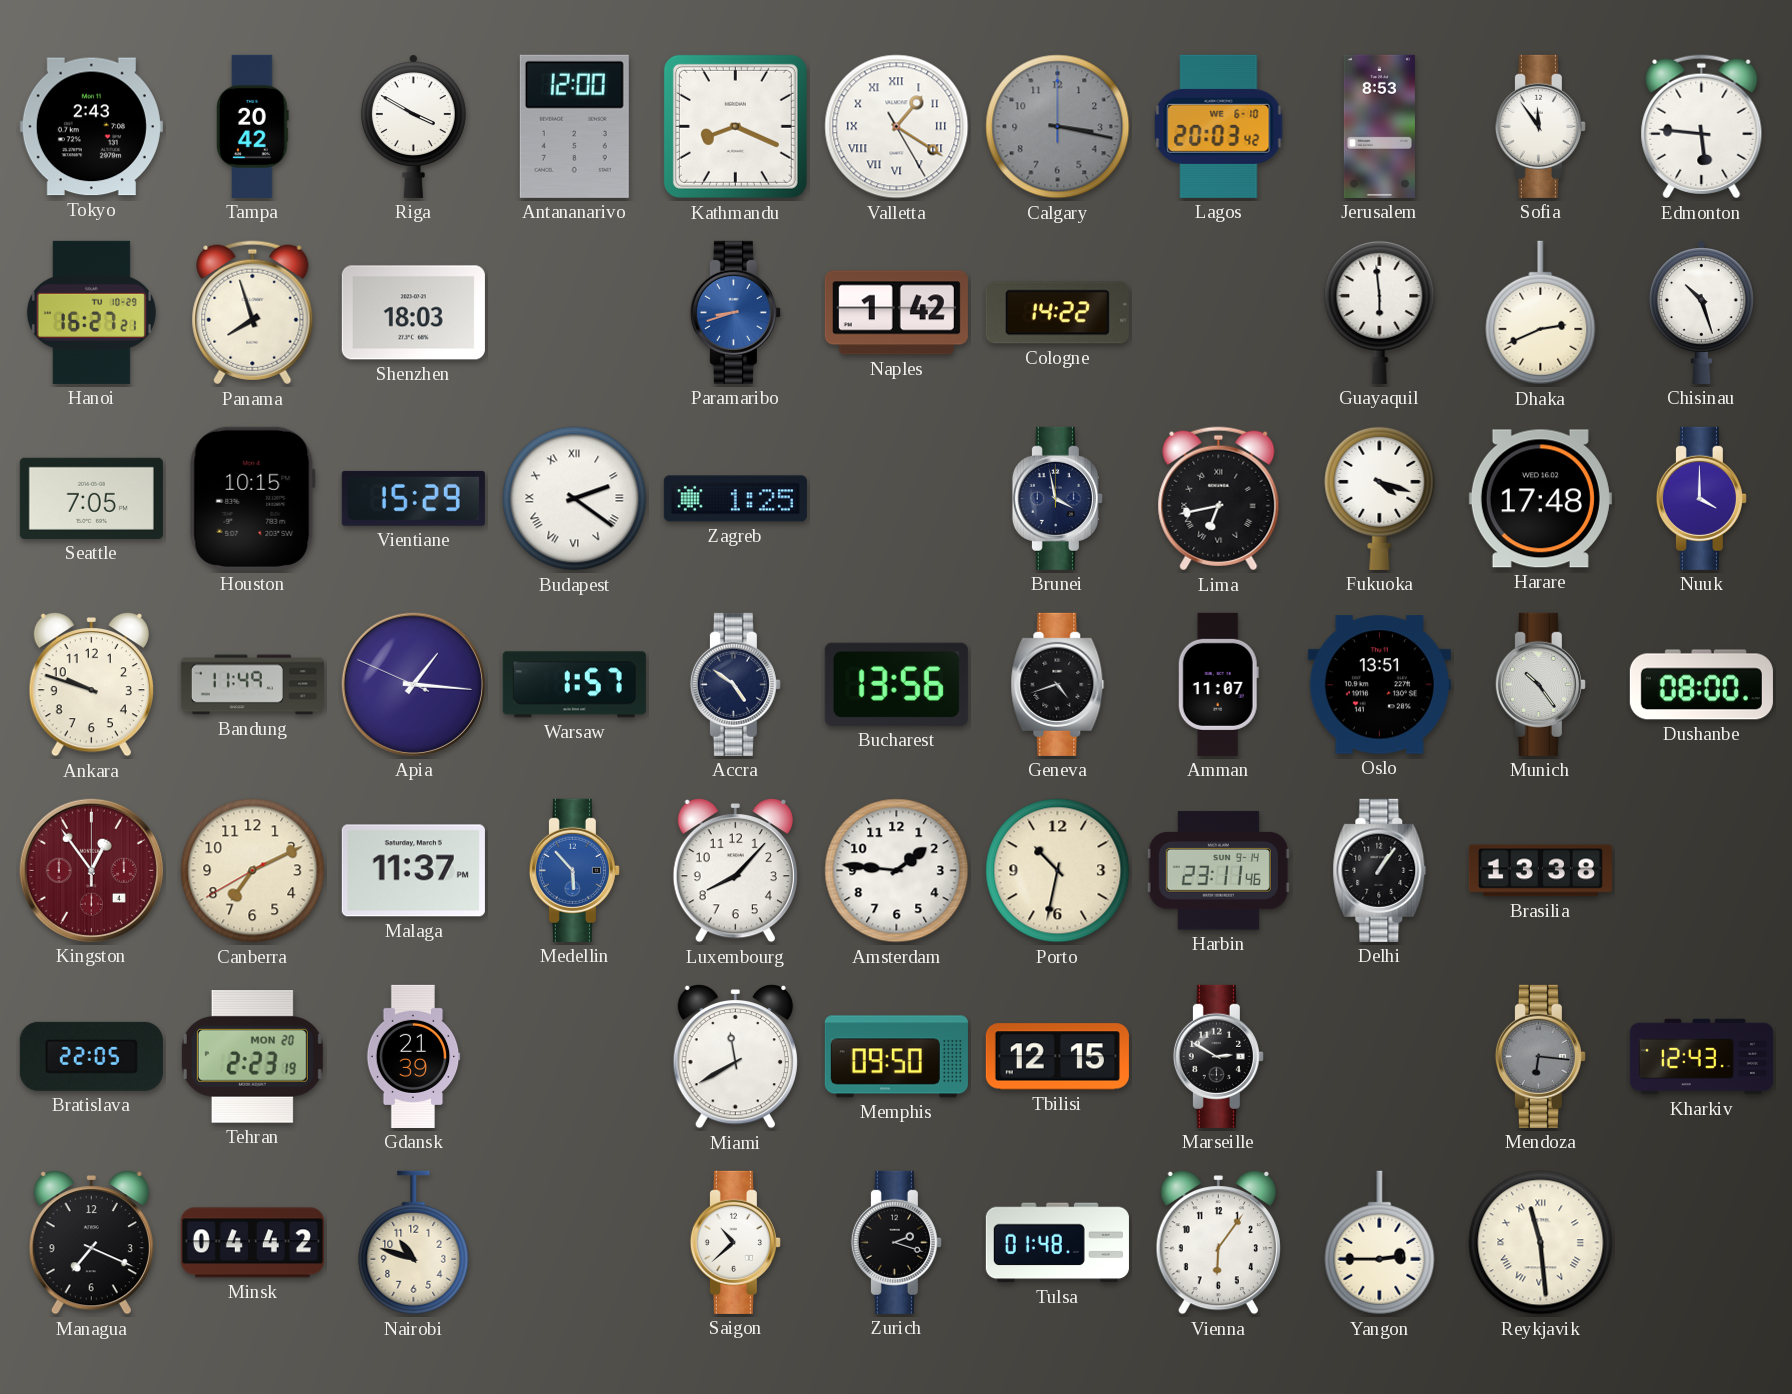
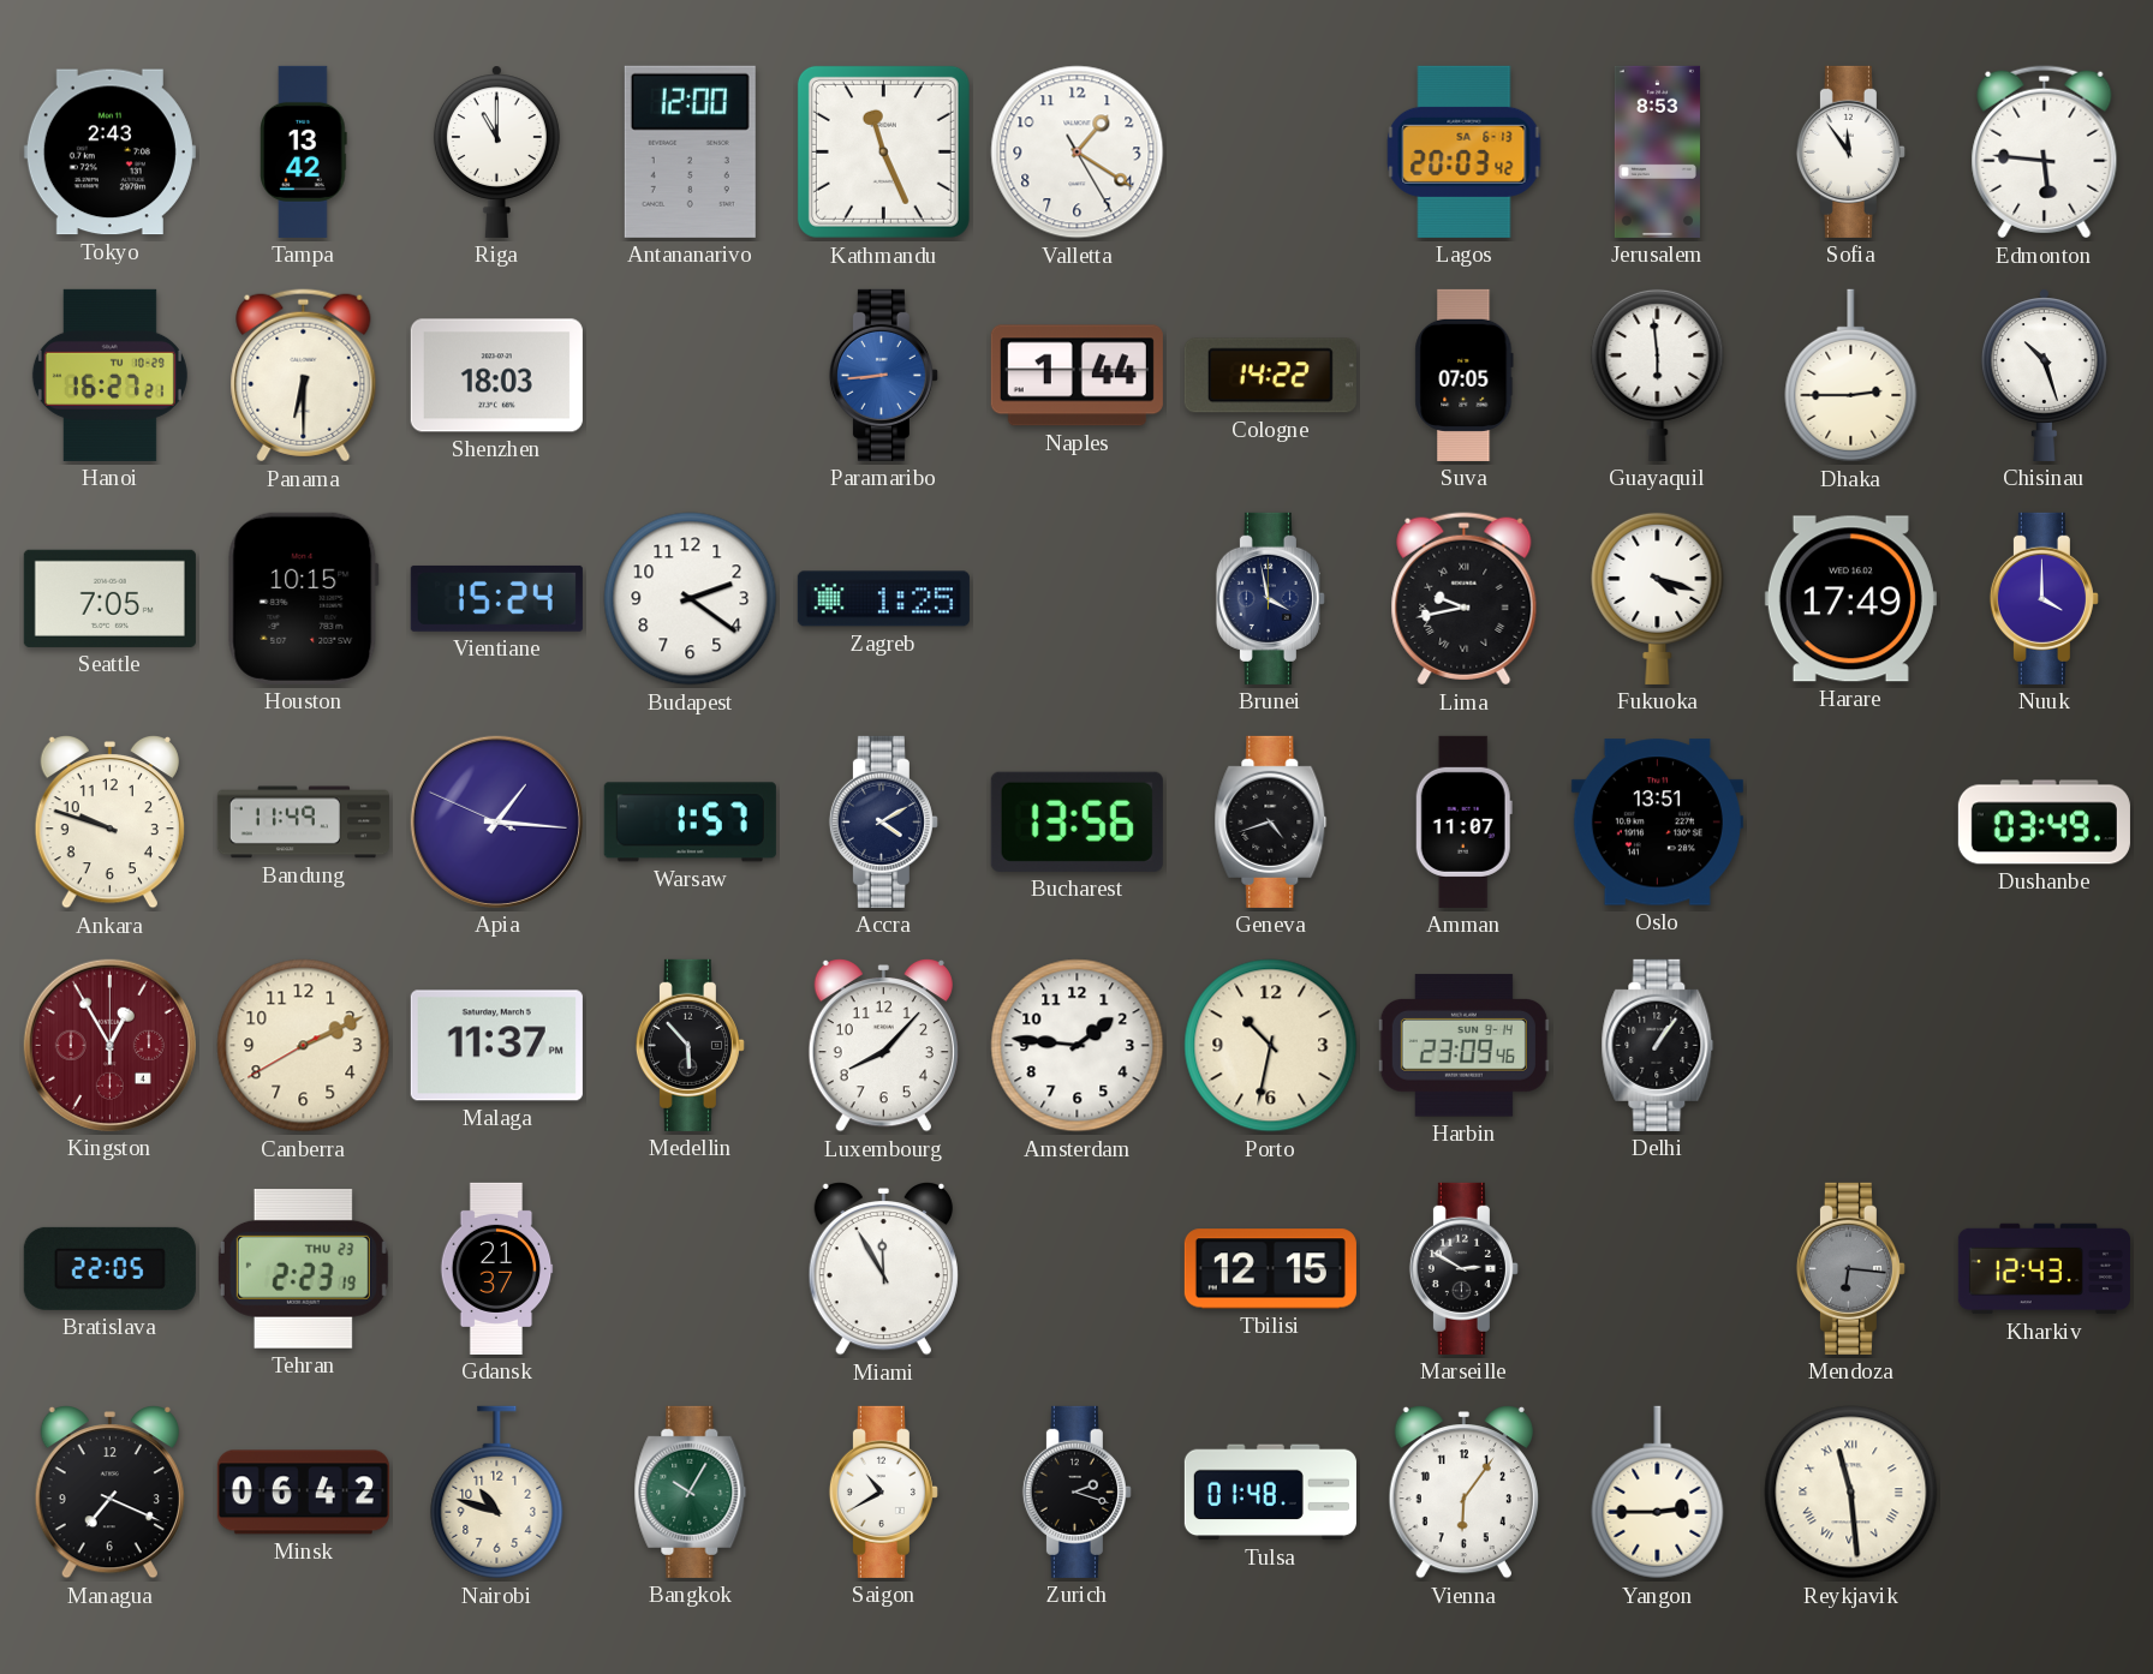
Tampa: 20:42 -> 13:42
Riga: 3:50 -> 11:00
Kathmandu: 8:19 -> 11:26
Valletta numerals: Roman -> Arabic
Calgary: 3:17 -> none
Lagos date: WE 6-10 -> SA 6-13
Panama: 7:57 -> 6:30
Paramaribo: 8:42 -> 8:44
Naples: 1:42 -> 1:44
Suva: none -> 07:05
Dhaka: 2:41 -> 2:45
Vientiane: 15:29 -> 15:24
Budapest numerals: Roman -> Arabic
Lima: 6:43 -> 9:43
Harare: 17:48 -> 17:49
Accra: 4:51 -> 4:10
Munich: 10:24 -> none
Dushanbe: 08:00 -> 03:49
Kingston: 12:54 -> 12:55
Canberra: 7:10 -> 2:10
Medellin dial: blue -> black
Harbin: 23:11 -> 23:09
Brasilia: 13:38 -> none
Tehran date: MON 20 -> THU 23
Gdansk: 21:39 -> 21:37
Miami: 11:40 -> 11:55
Memphis: 09:50 -> none
Minsk: 04:42 -> 06:42
Bangkok: none -> 10:05
Saigon: 10:38 -> 10:40
